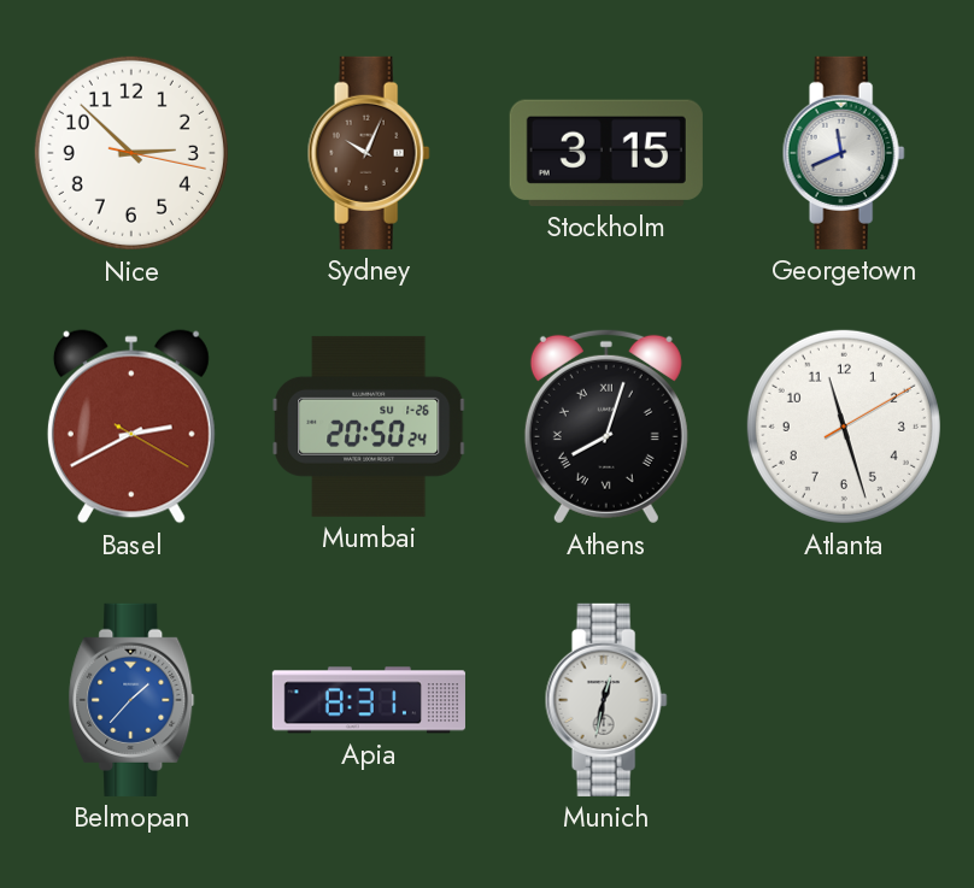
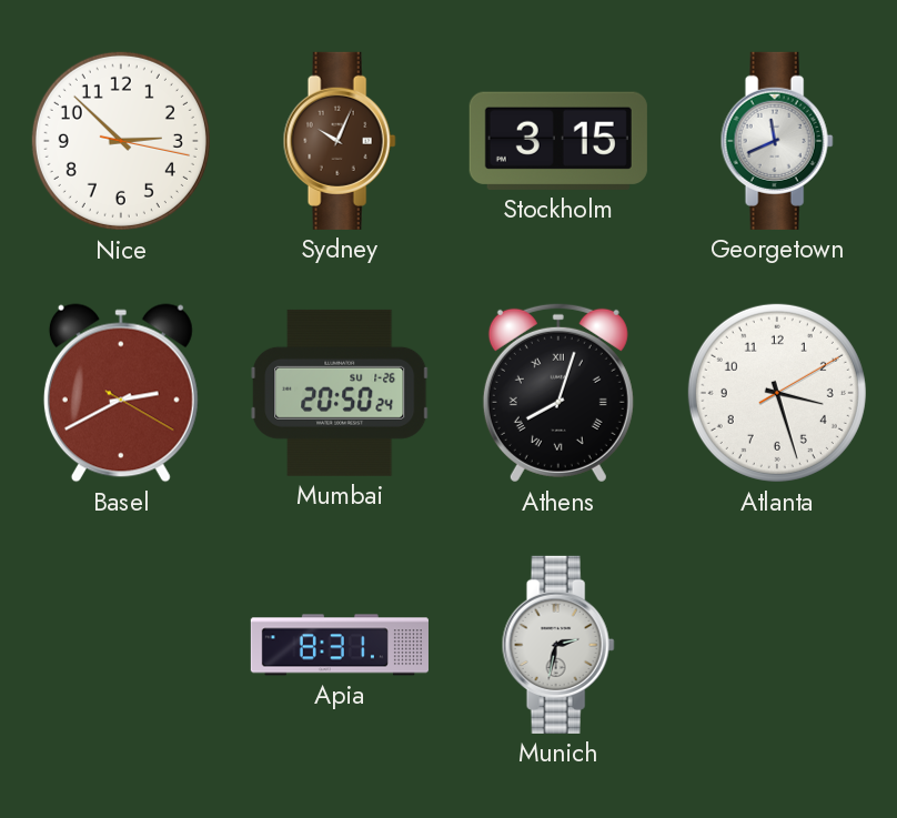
Atlanta: 11:27 -> 3:27
Belmopan: 1:37 -> none
Munich: 12:32 -> 2:32
